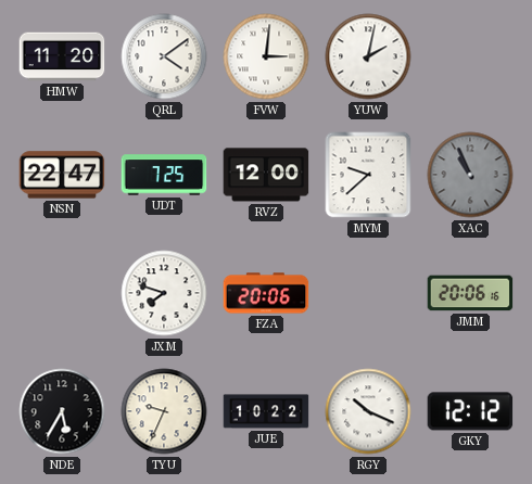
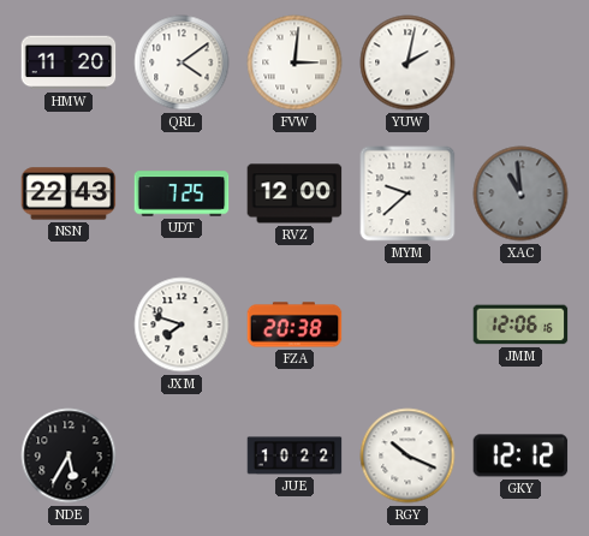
NSN: 22:47 -> 22:43
XAC: 10:56 -> 10:59
FZA: 20:06 -> 20:38
JMM: 20:06 -> 12:06
TYU: 9:34 -> none
